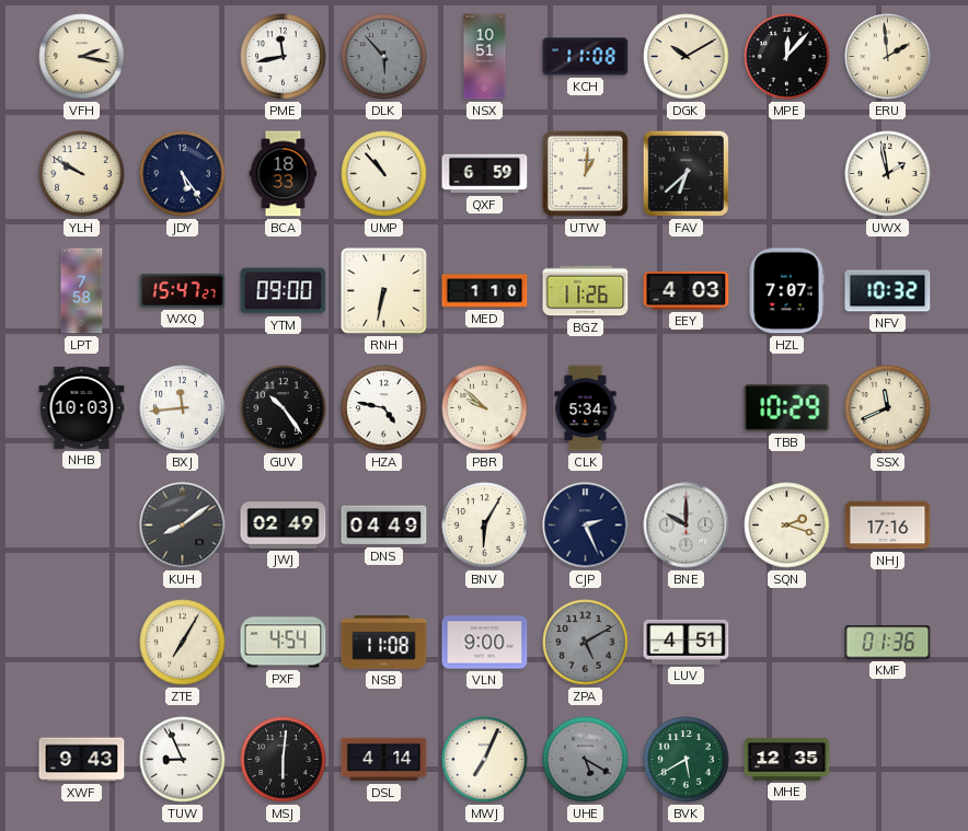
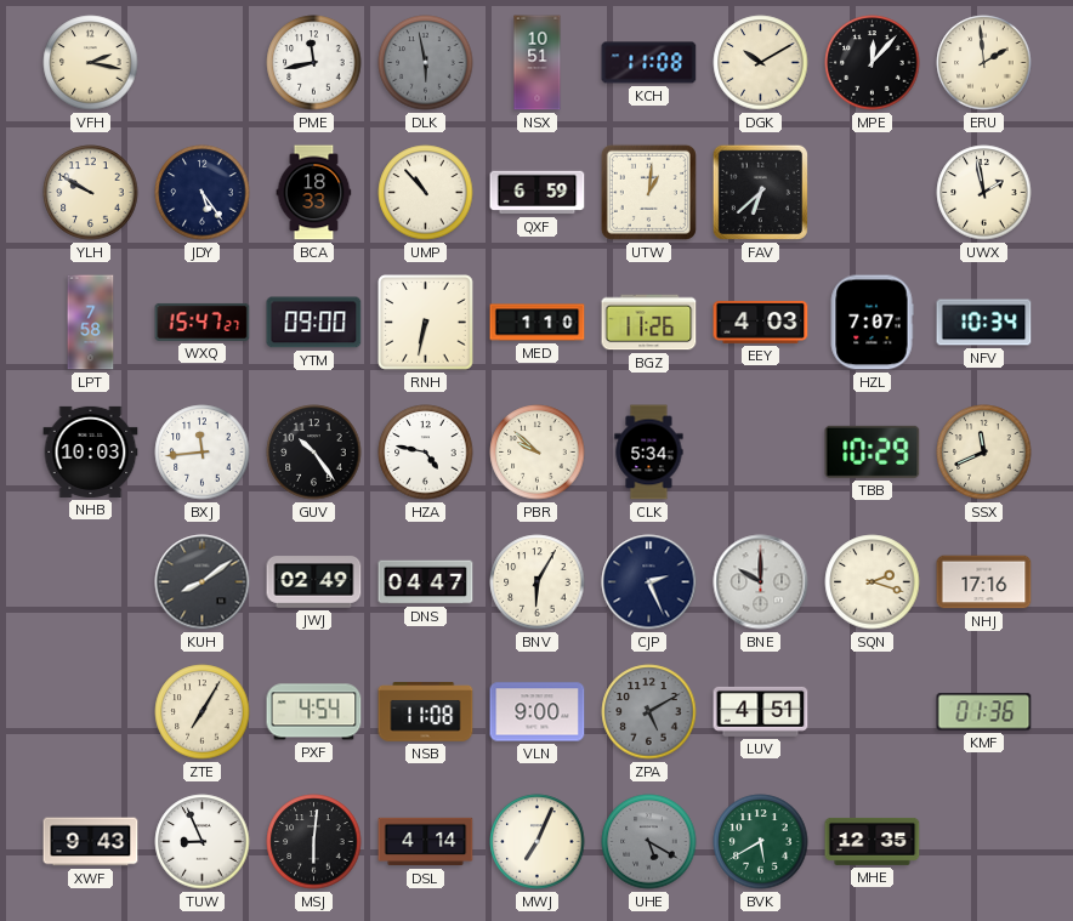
DLK: 5:53 -> 5:58
NFV: 10:32 -> 10:34
DNS: 04:49 -> 04:47
